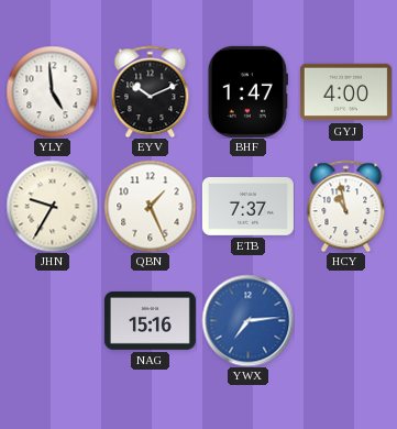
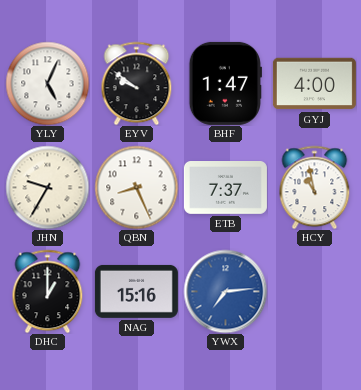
YLY: 4:59 -> 5:04
EYV: 10:11 -> 9:51
QBN: 1:26 -> 8:26
DHC: none -> 1:00
